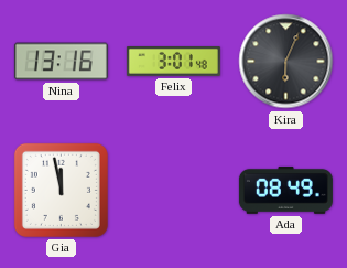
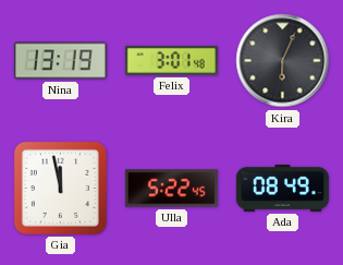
Nina: 13:16 -> 13:19
Ulla: none -> 5:22
